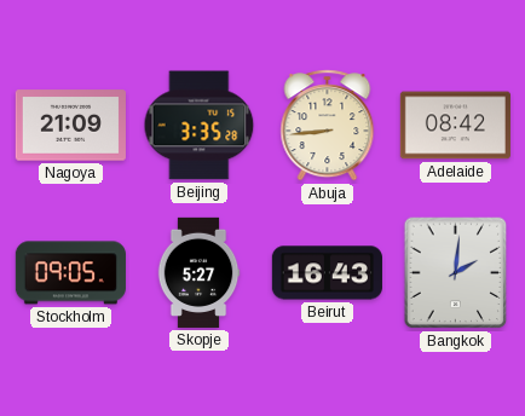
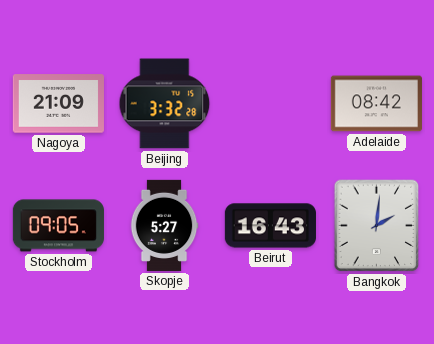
Beijing: 3:35 -> 3:32
Abuja: 8:44 -> none
